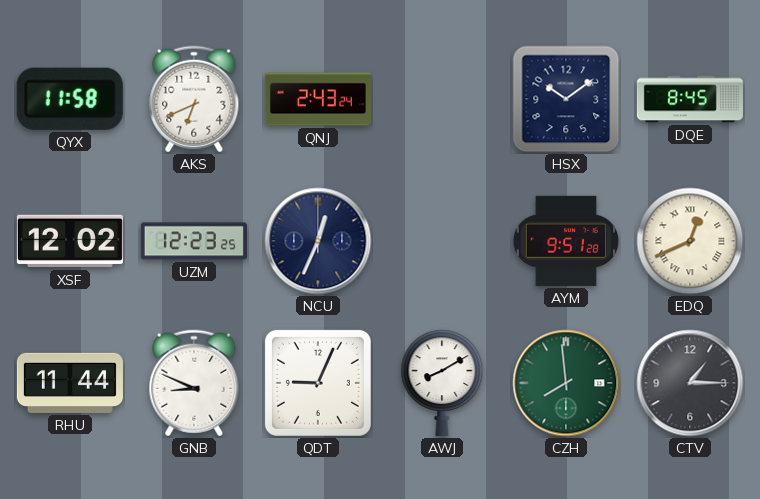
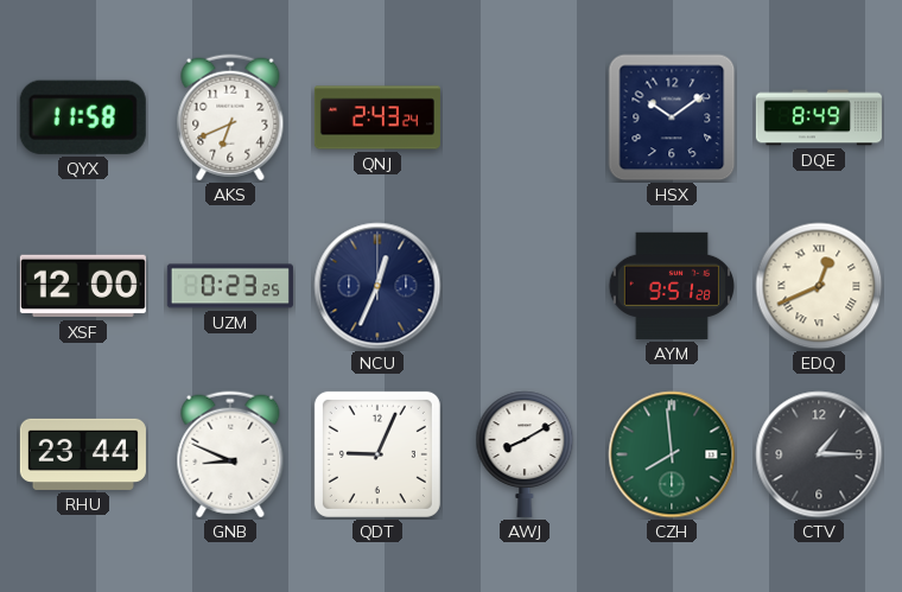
DQE: 8:45 -> 8:49
XSF: 12:02 -> 12:00
UZM: 12:23 -> 0:23
RHU: 11:44 -> 23:44
